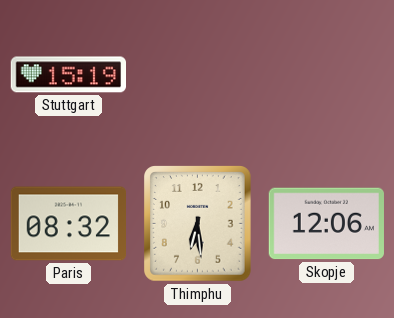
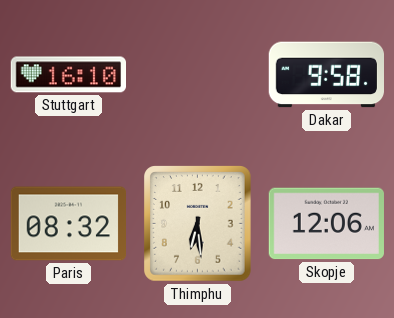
Stuttgart: 15:19 -> 16:10
Dakar: none -> 9:58
